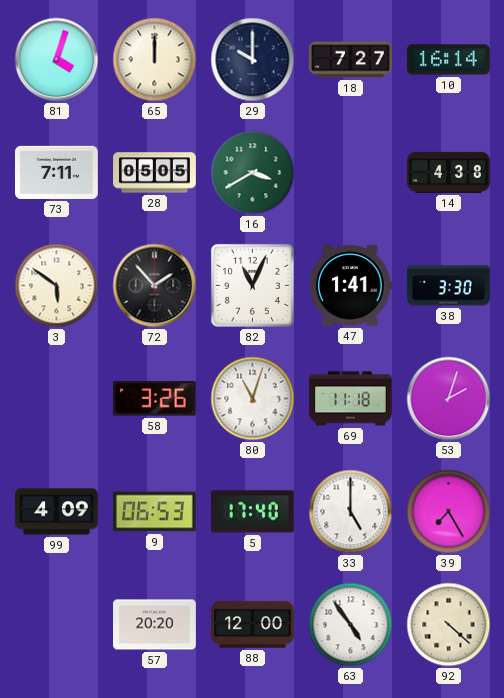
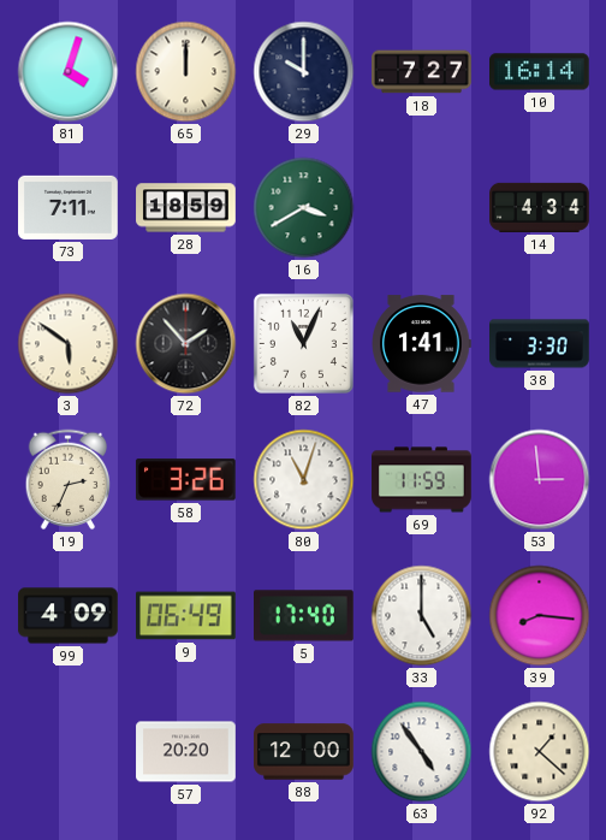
28: 05:05 -> 18:59
14: 4:38 -> 4:34
19: none -> 2:34
69: 11:18 -> 11:59
53: 2:03 -> 2:59
9: 06:53 -> 06:49
39: 7:25 -> 8:16
92: 4:22 -> 1:22
